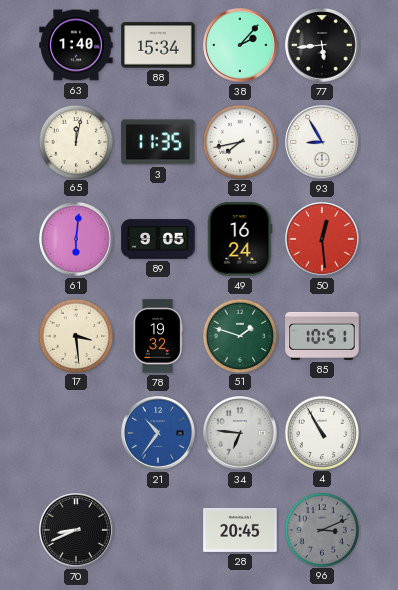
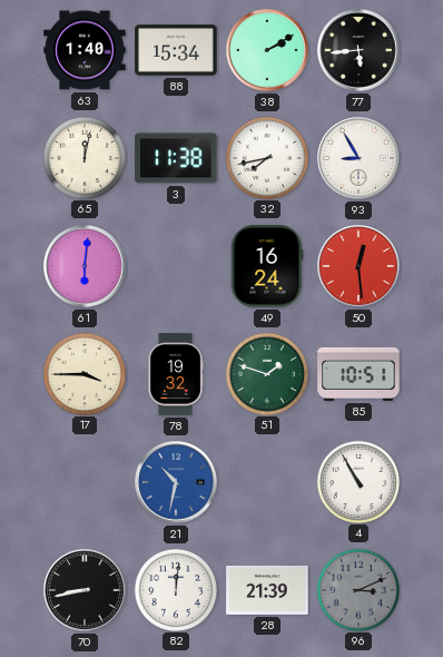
38: 2:07 -> 2:10
3: 11:35 -> 11:38
89: 9:05 -> none
17: 3:29 -> 3:45
21: 10:36 -> 10:32
34: 6:46 -> none
70: 8:41 -> 8:43
82: none -> 12:01
28: 20:45 -> 21:39
